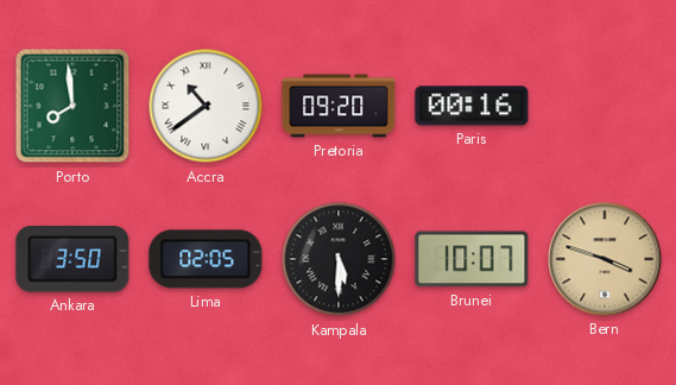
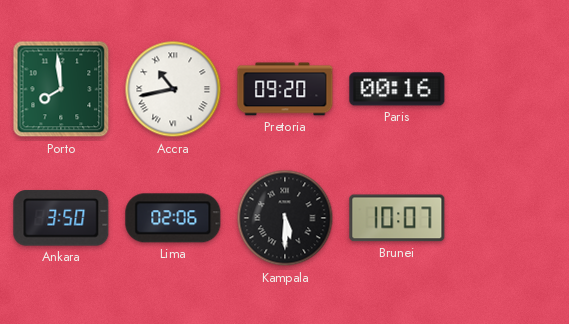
Accra: 10:39 -> 10:43
Lima: 02:05 -> 02:06
Bern: 3:48 -> none
